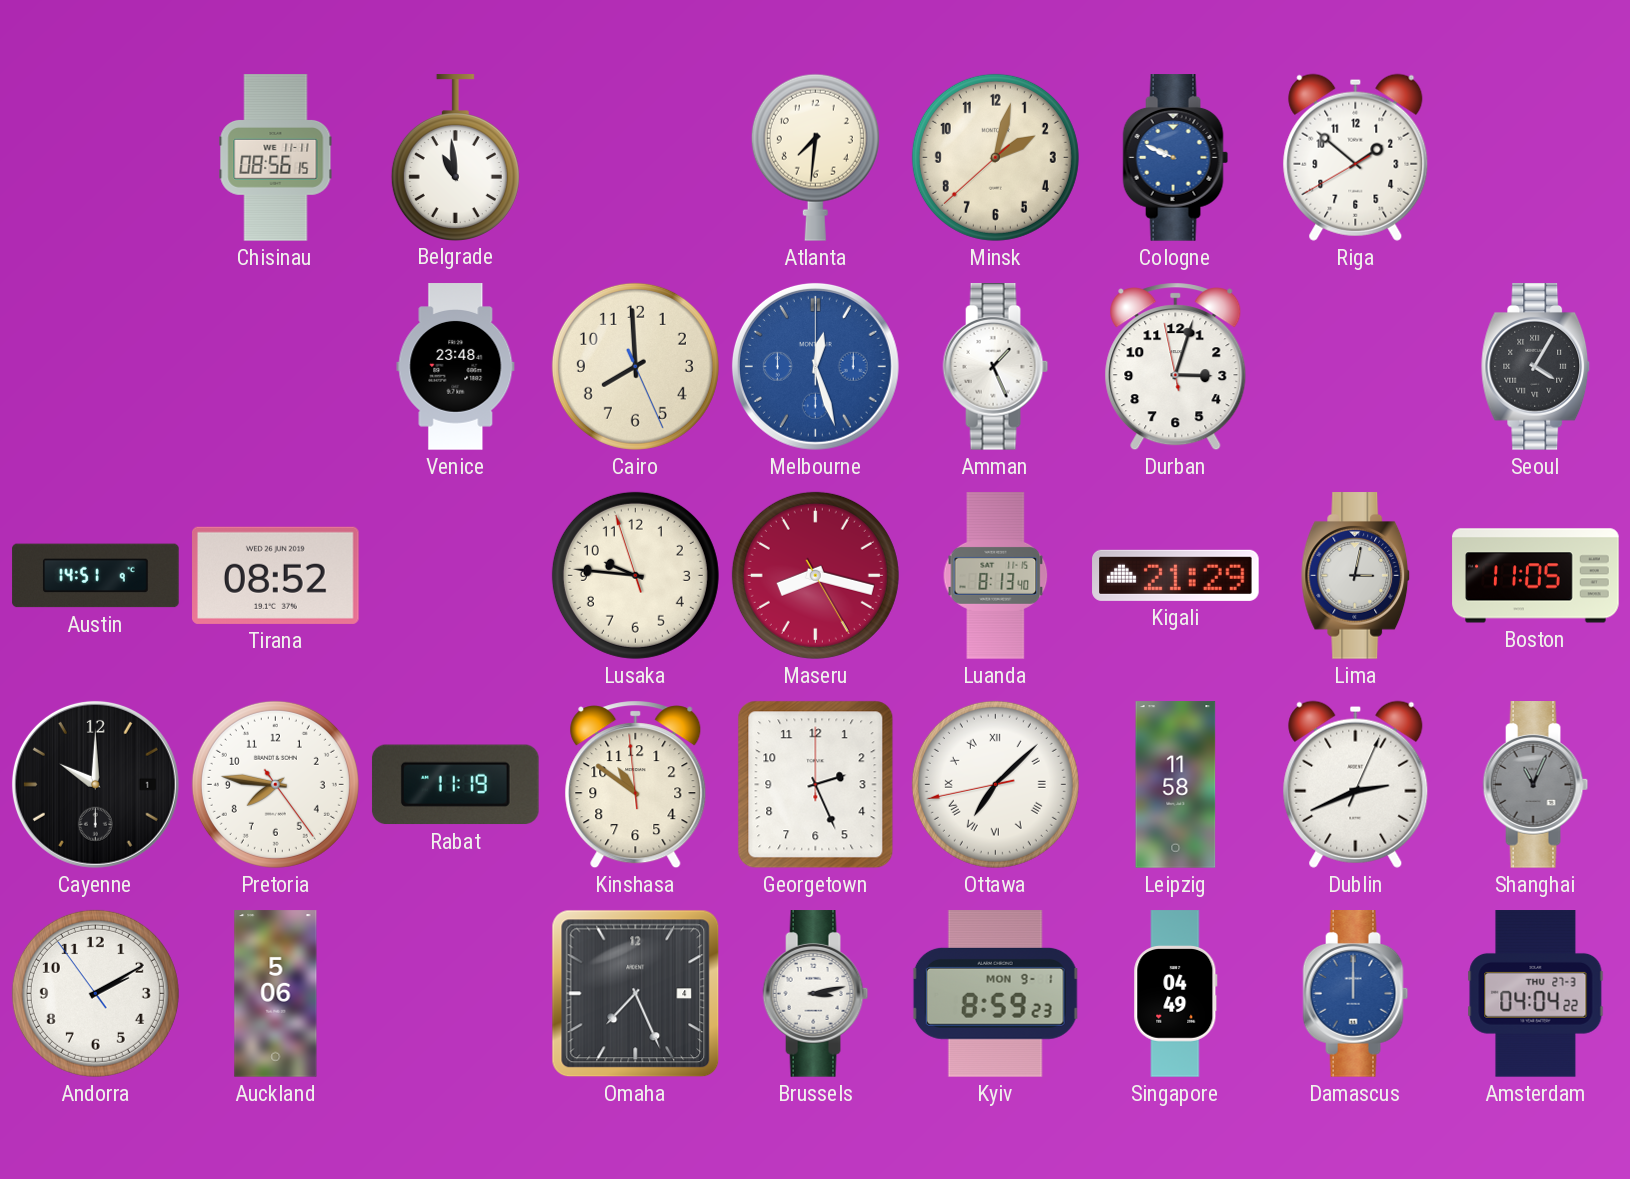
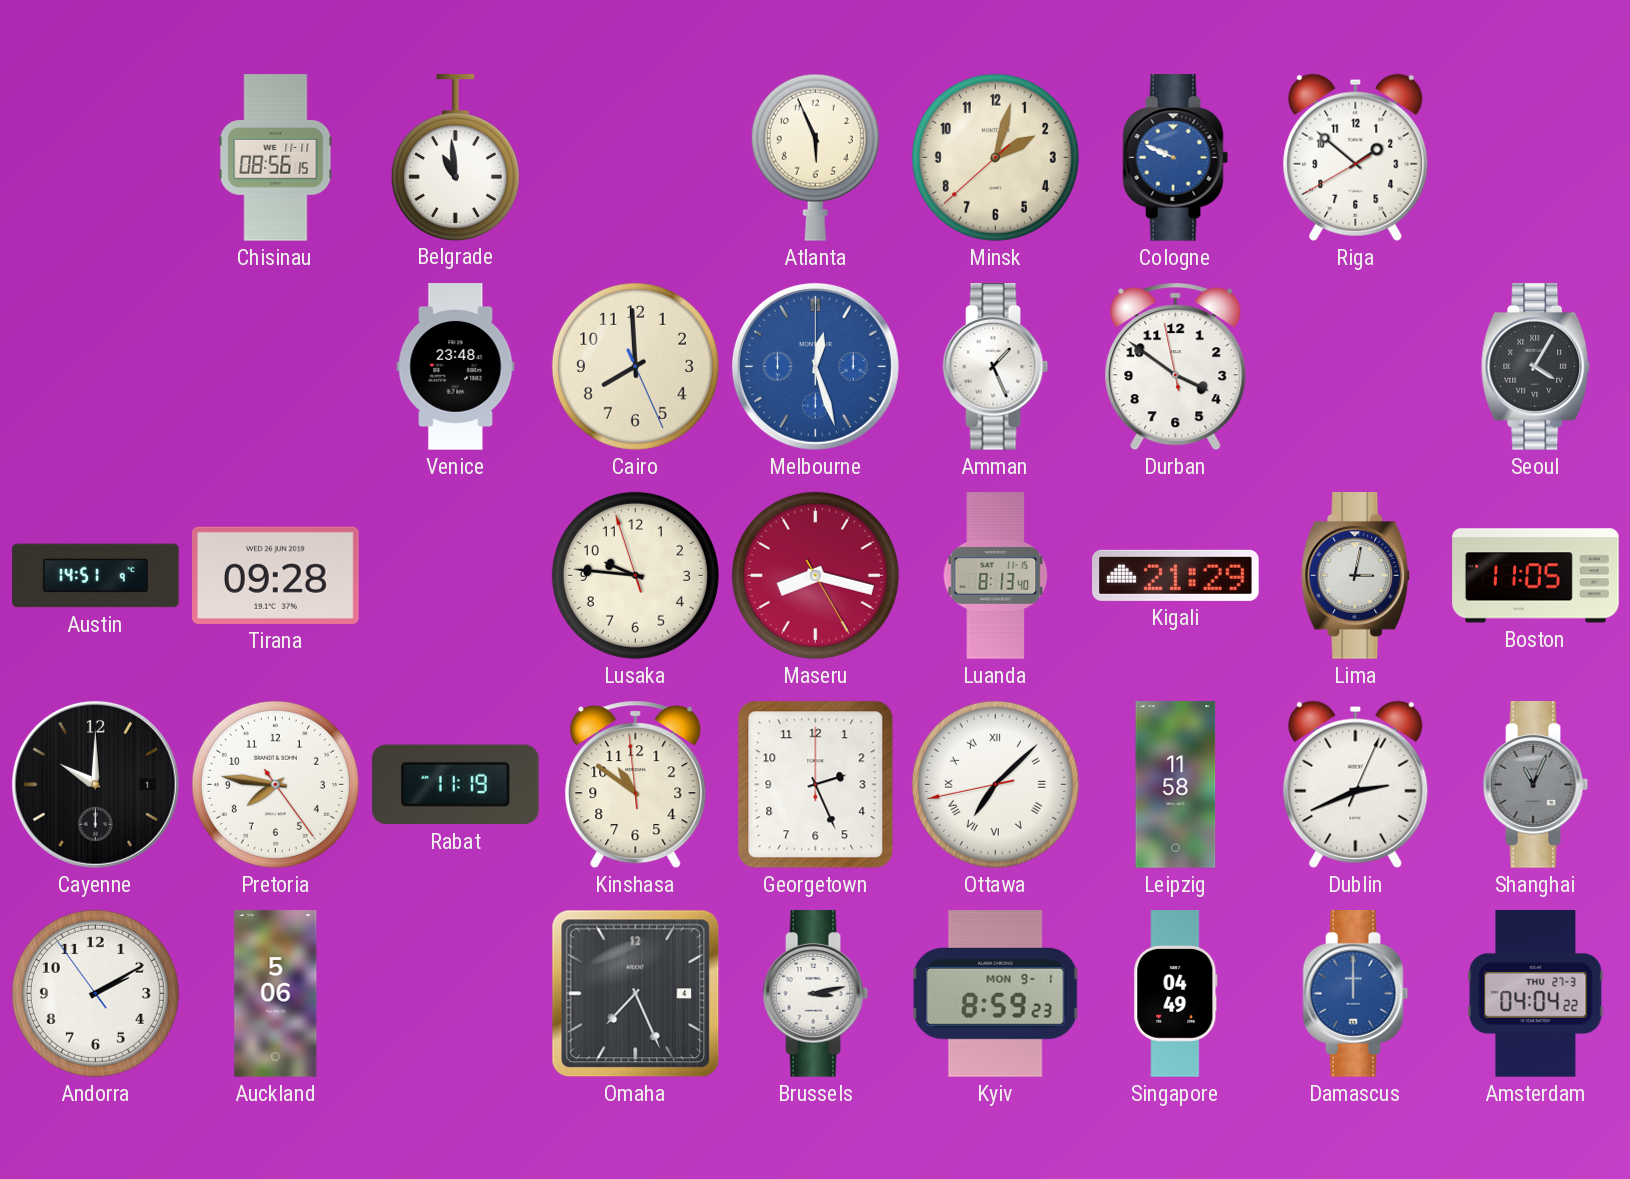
Atlanta: 7:31 -> 5:56
Durban: 3:02 -> 3:50
Tirana: 08:52 -> 09:28
